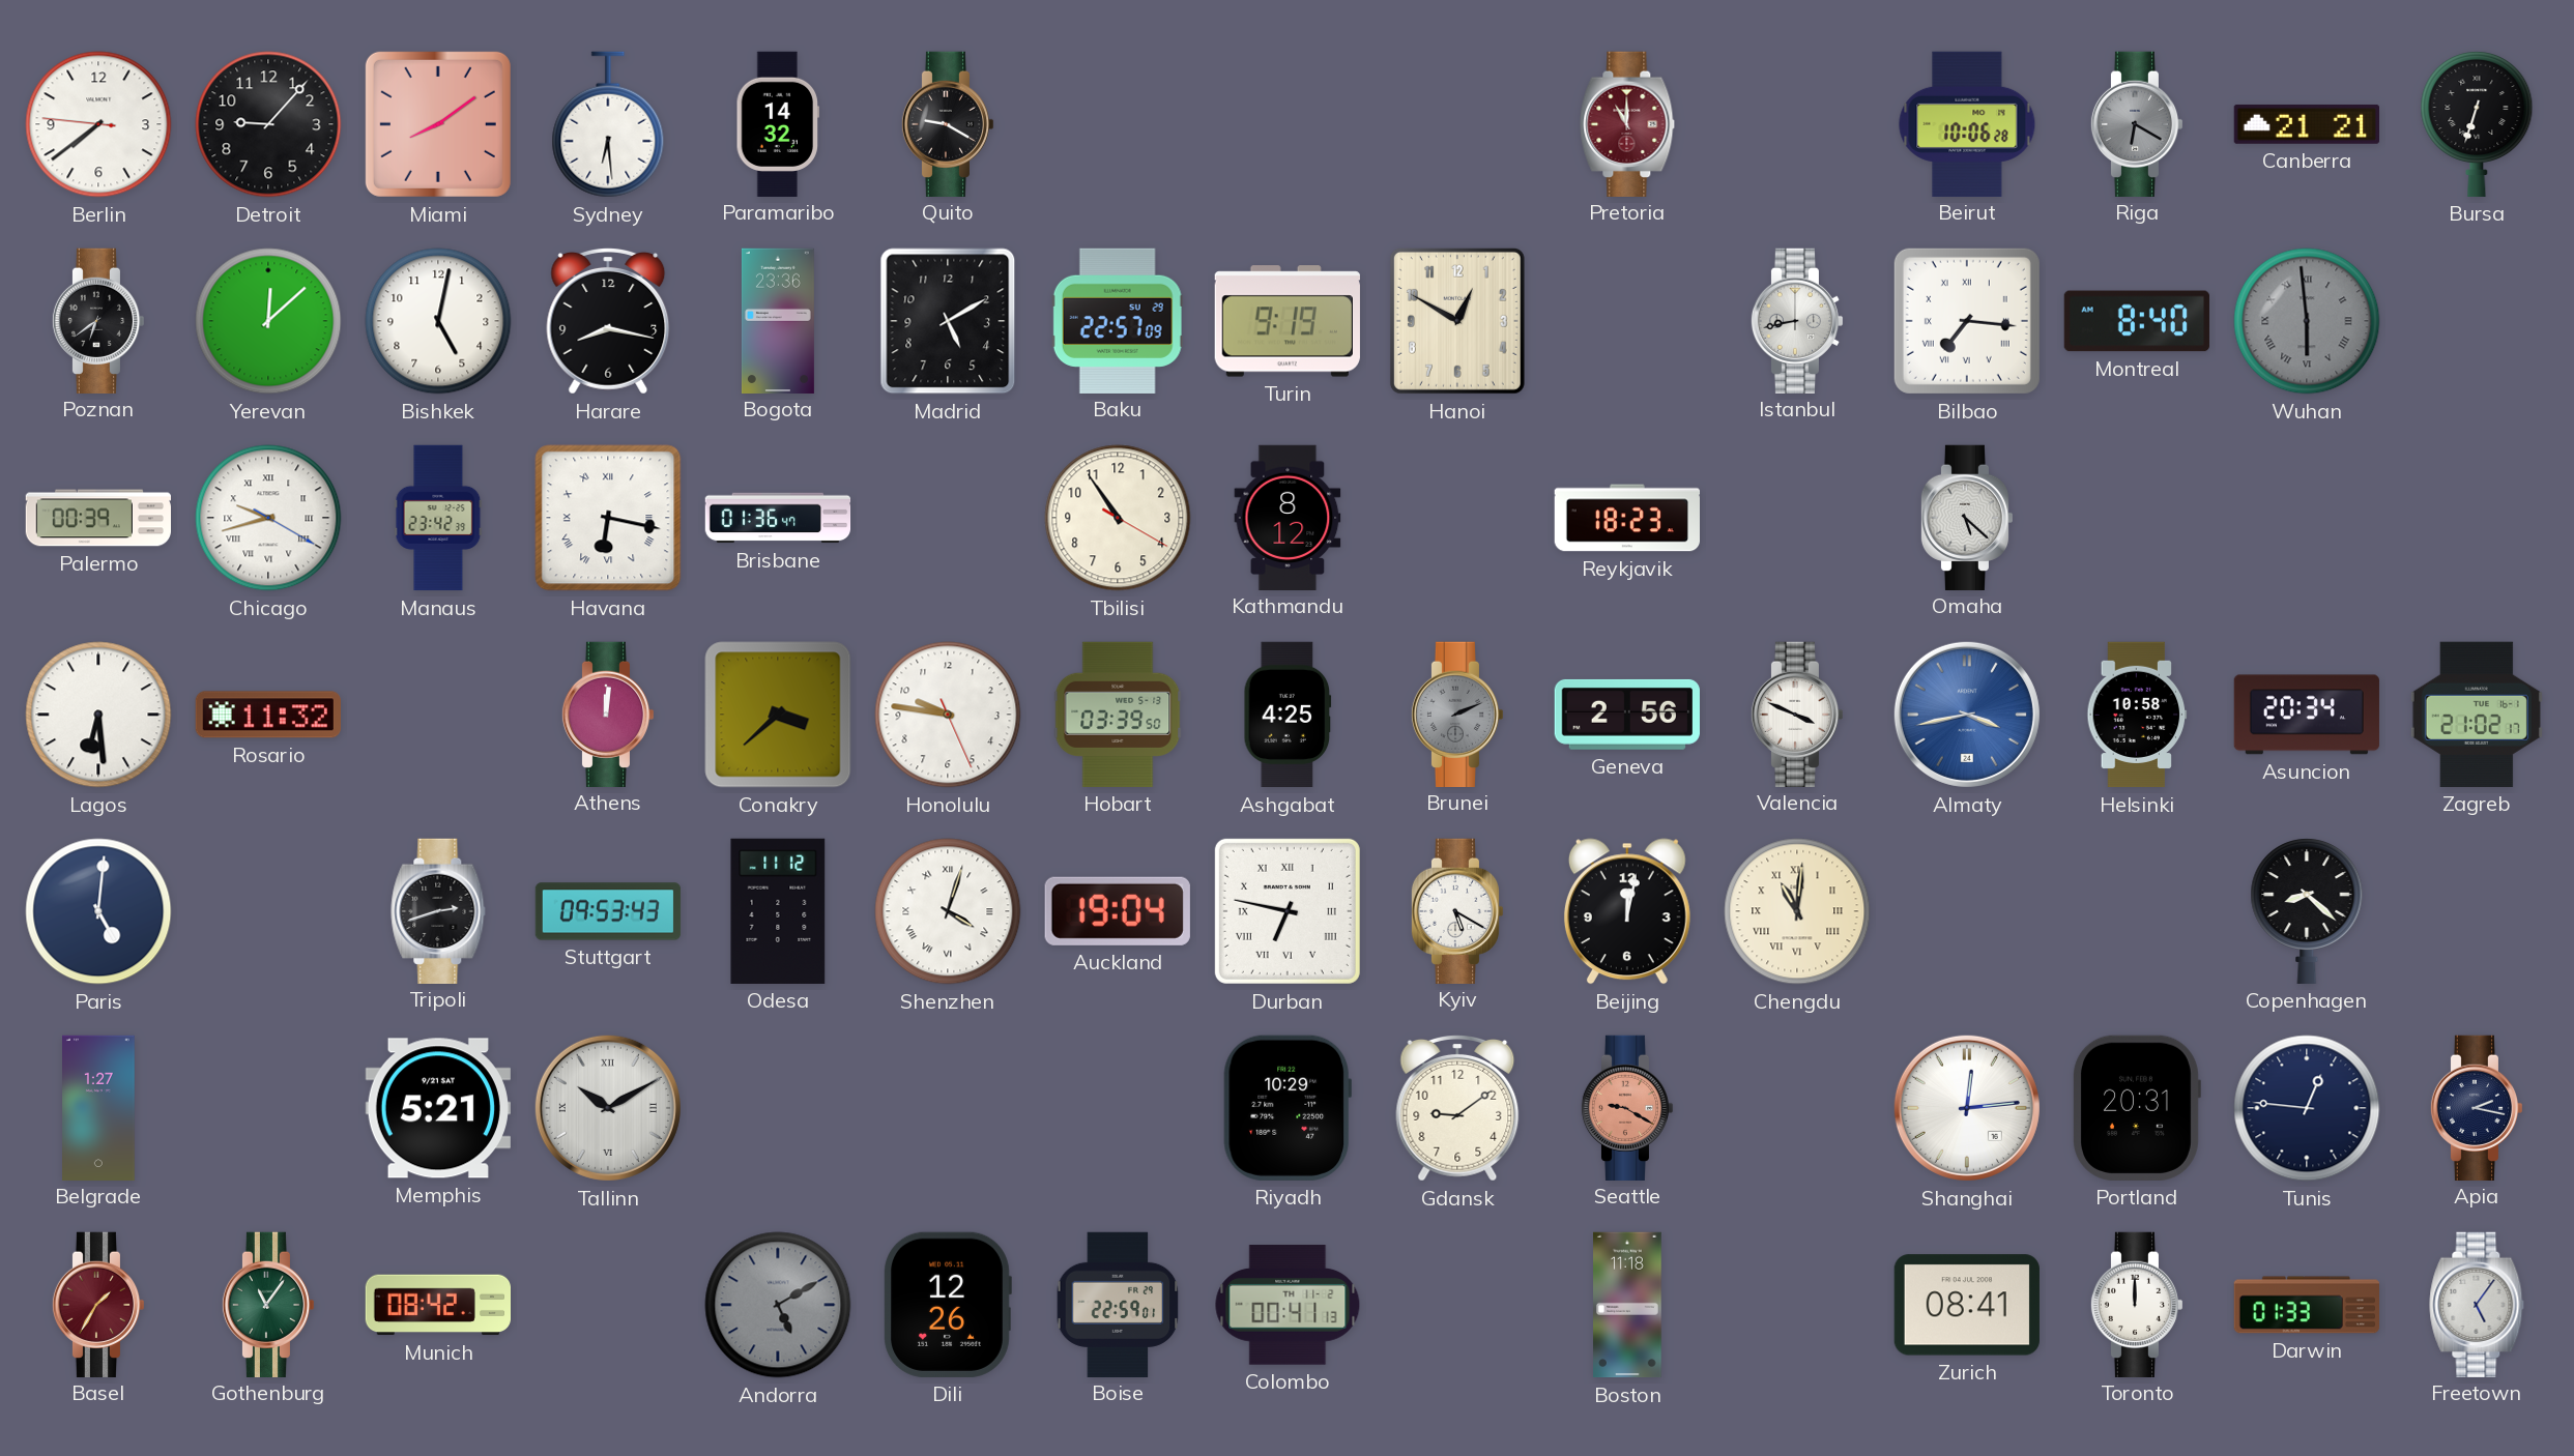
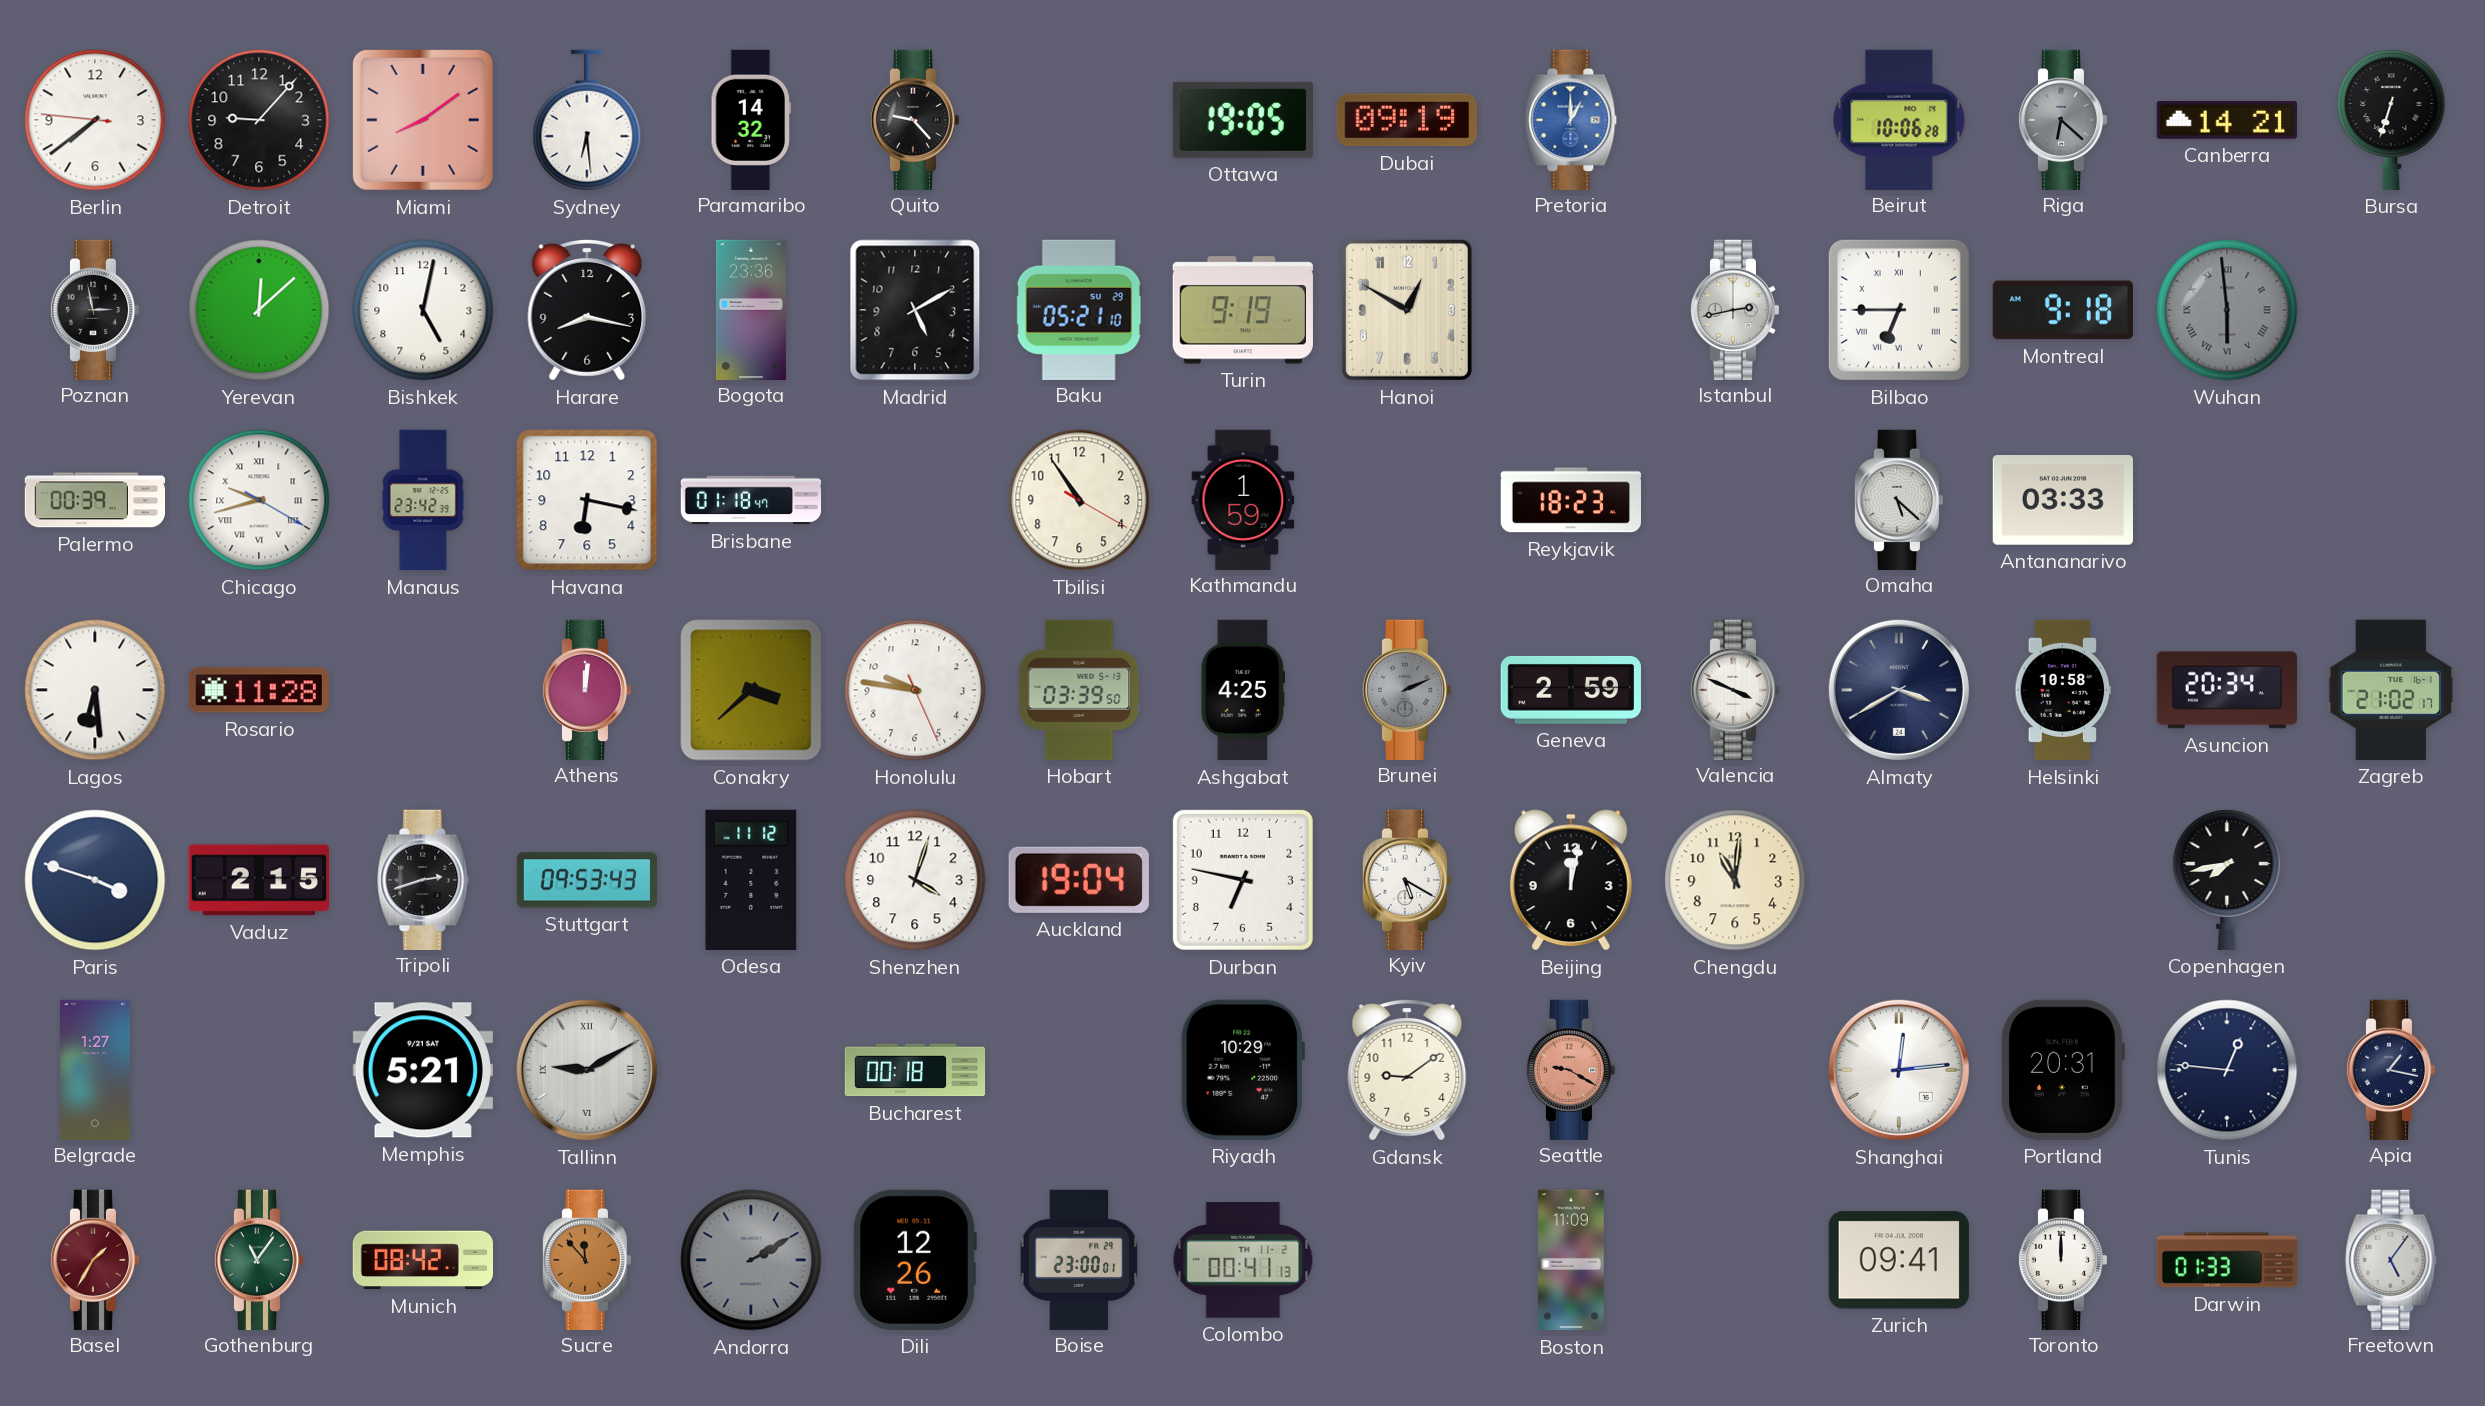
Quito: 9:20 -> 9:23
Ottawa: none -> 19:05
Dubai: none -> 09:19
Pretoria: 11:00 -> 1:00
Pretoria dial: burgundy -> blue
Riga: 6:20 -> 6:22
Canberra: 21:21 -> 14:21
Poznan: 6:39 -> 2:58
Baku: 22:57 -> 05:21
Istanbul: 8:43 -> 2:43
Bilbao: 7:16 -> 6:45
Montreal: 8:40 -> 9:18
Havana numerals: Roman -> Arabic
Brisbane: 01:36 -> 01:18
Kathmandu: 8:12 -> 1:59
Antananarivo: none -> 03:33
Rosario: 11:32 -> 11:28
Geneva: 2:56 -> 2:59
Almaty: 3:43 -> 3:40
Almaty dial: blue -> navy
Paris: 5:01 -> 3:48
Vaduz: none -> 2:15
Shenzhen numerals: Roman -> Arabic
Durban numerals: Roman -> Arabic
Chengdu numerals: Roman -> Arabic
Copenhagen: 8:22 -> 7:43
Tallinn: 10:10 -> 9:10
Bucharest: none -> 00:18
Apia: 2:17 -> 1:17
Sucre: none -> 11:53
Andorra: 5:10 -> 2:10
Boise: 22:59 -> 23:00
Boston: 11:18 -> 11:09
Zurich: 08:41 -> 09:41
